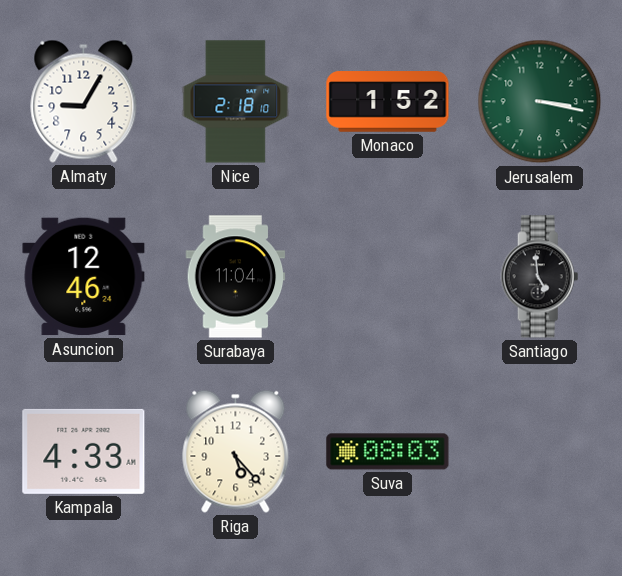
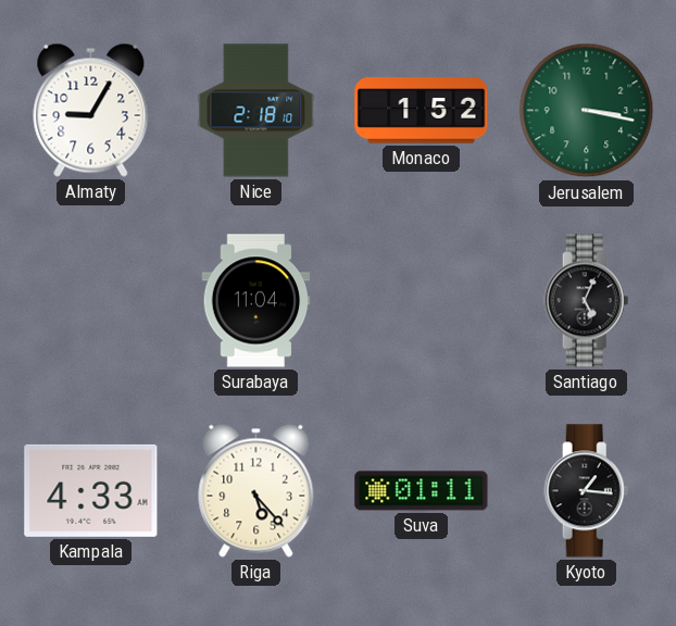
Asuncion: 12:46 -> none
Santiago: 4:59 -> 5:04
Suva: 08:03 -> 01:11
Kyoto: none -> 1:16
